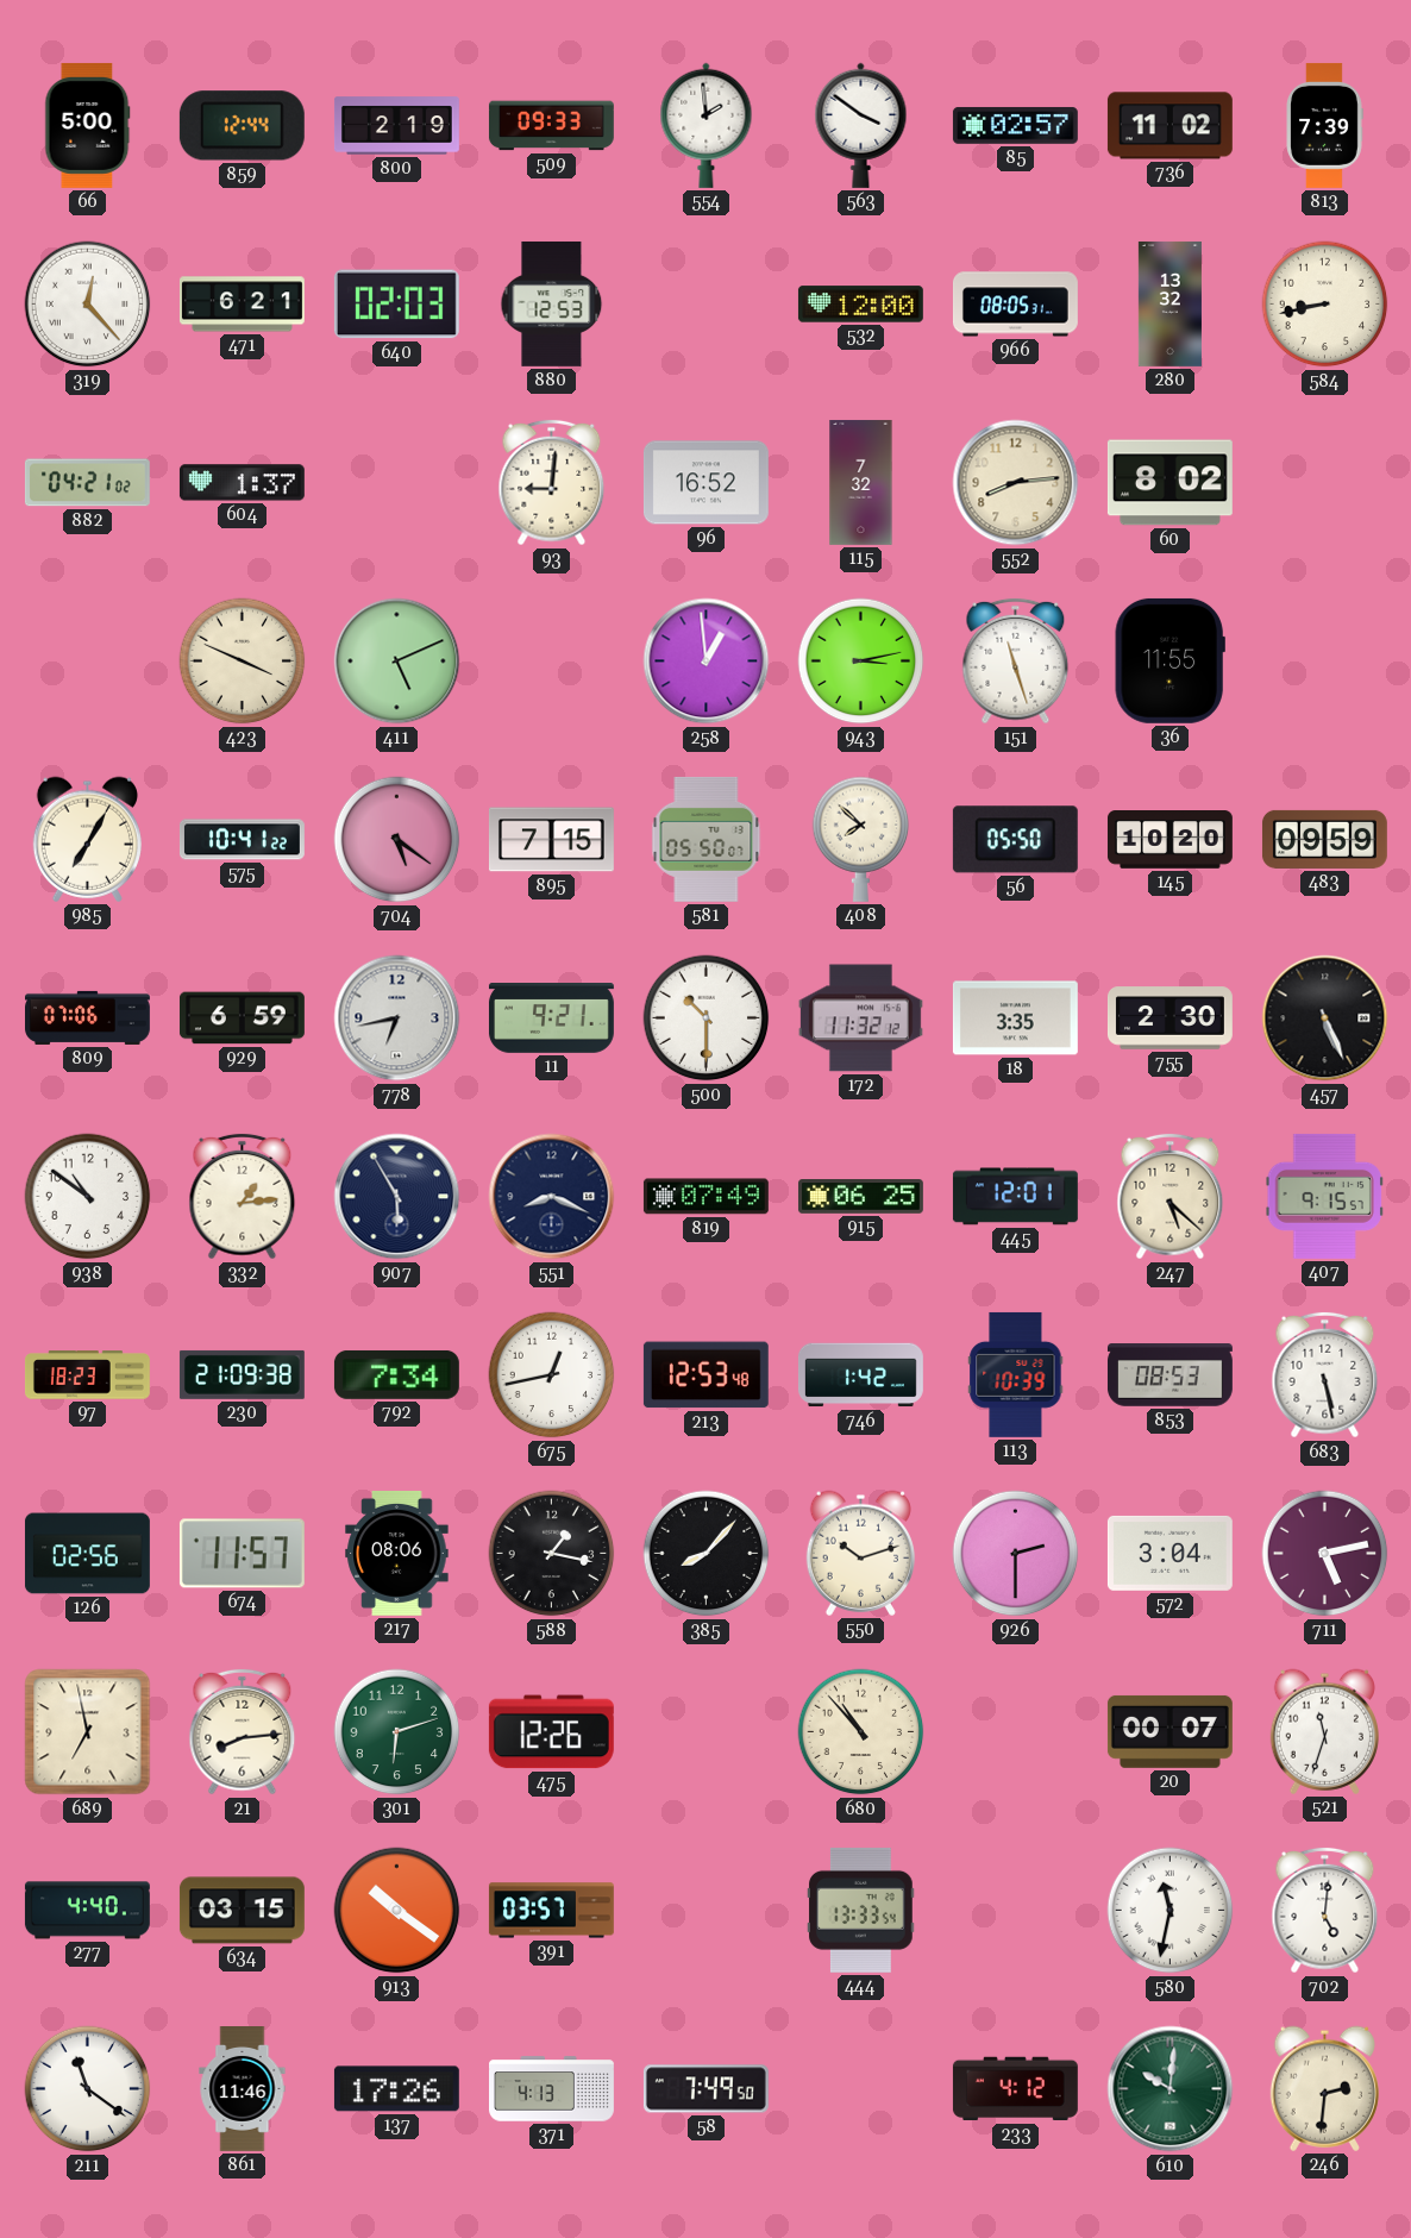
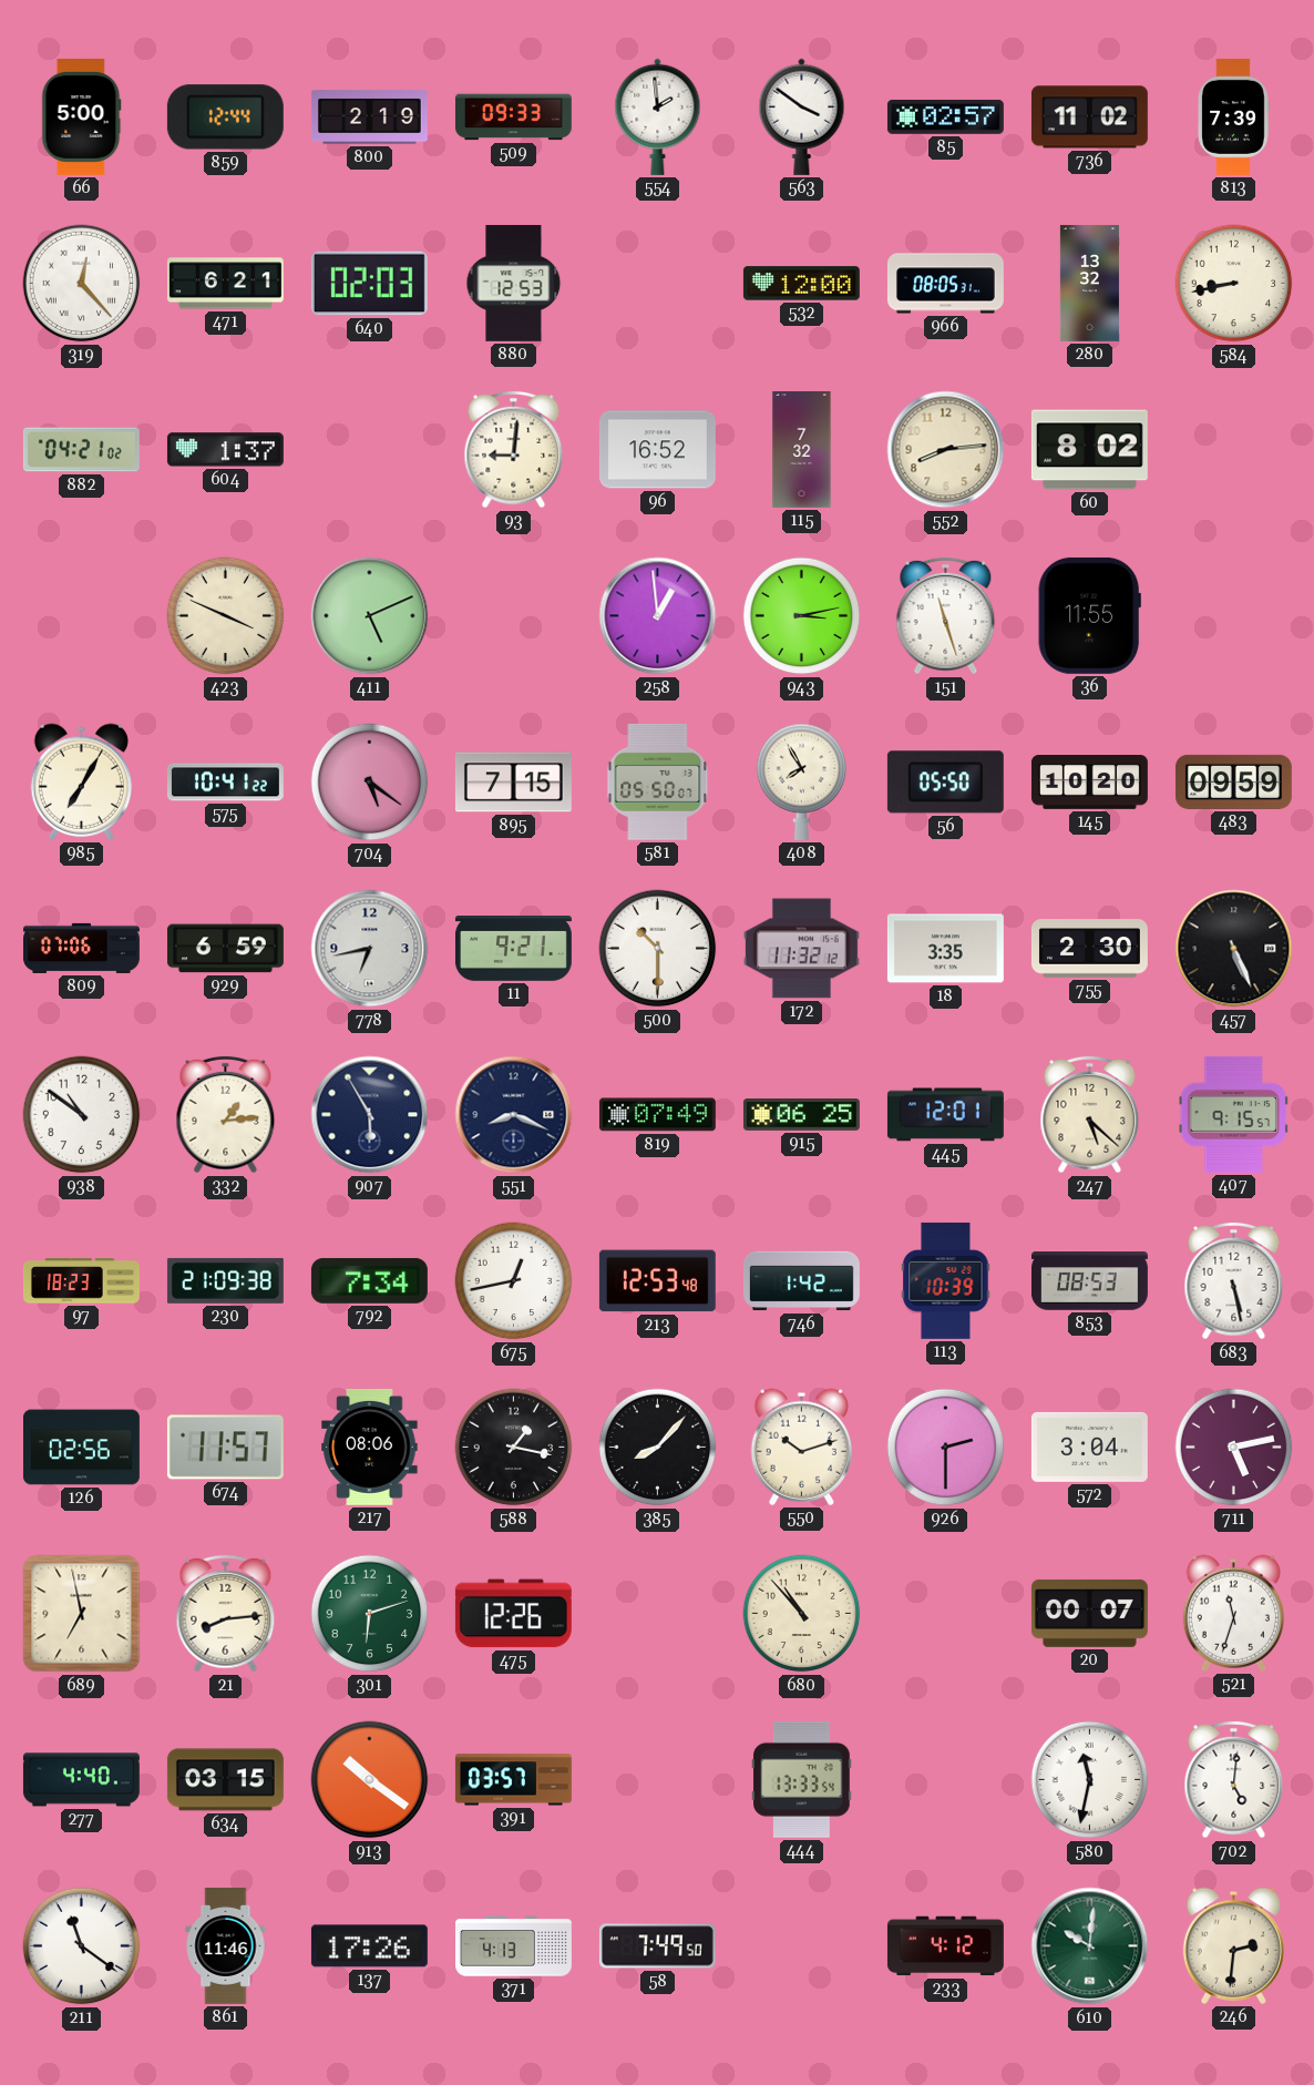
408: 7:52 -> 7:55
